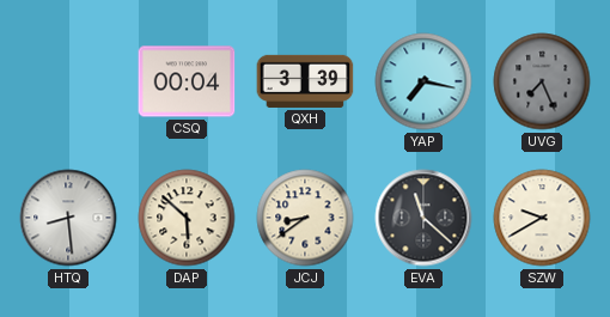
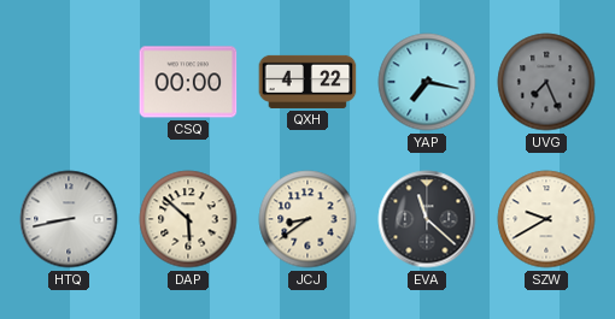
CSQ: 00:04 -> 00:00
QXH: 3:39 -> 4:22
HTQ: 8:29 -> 8:43
